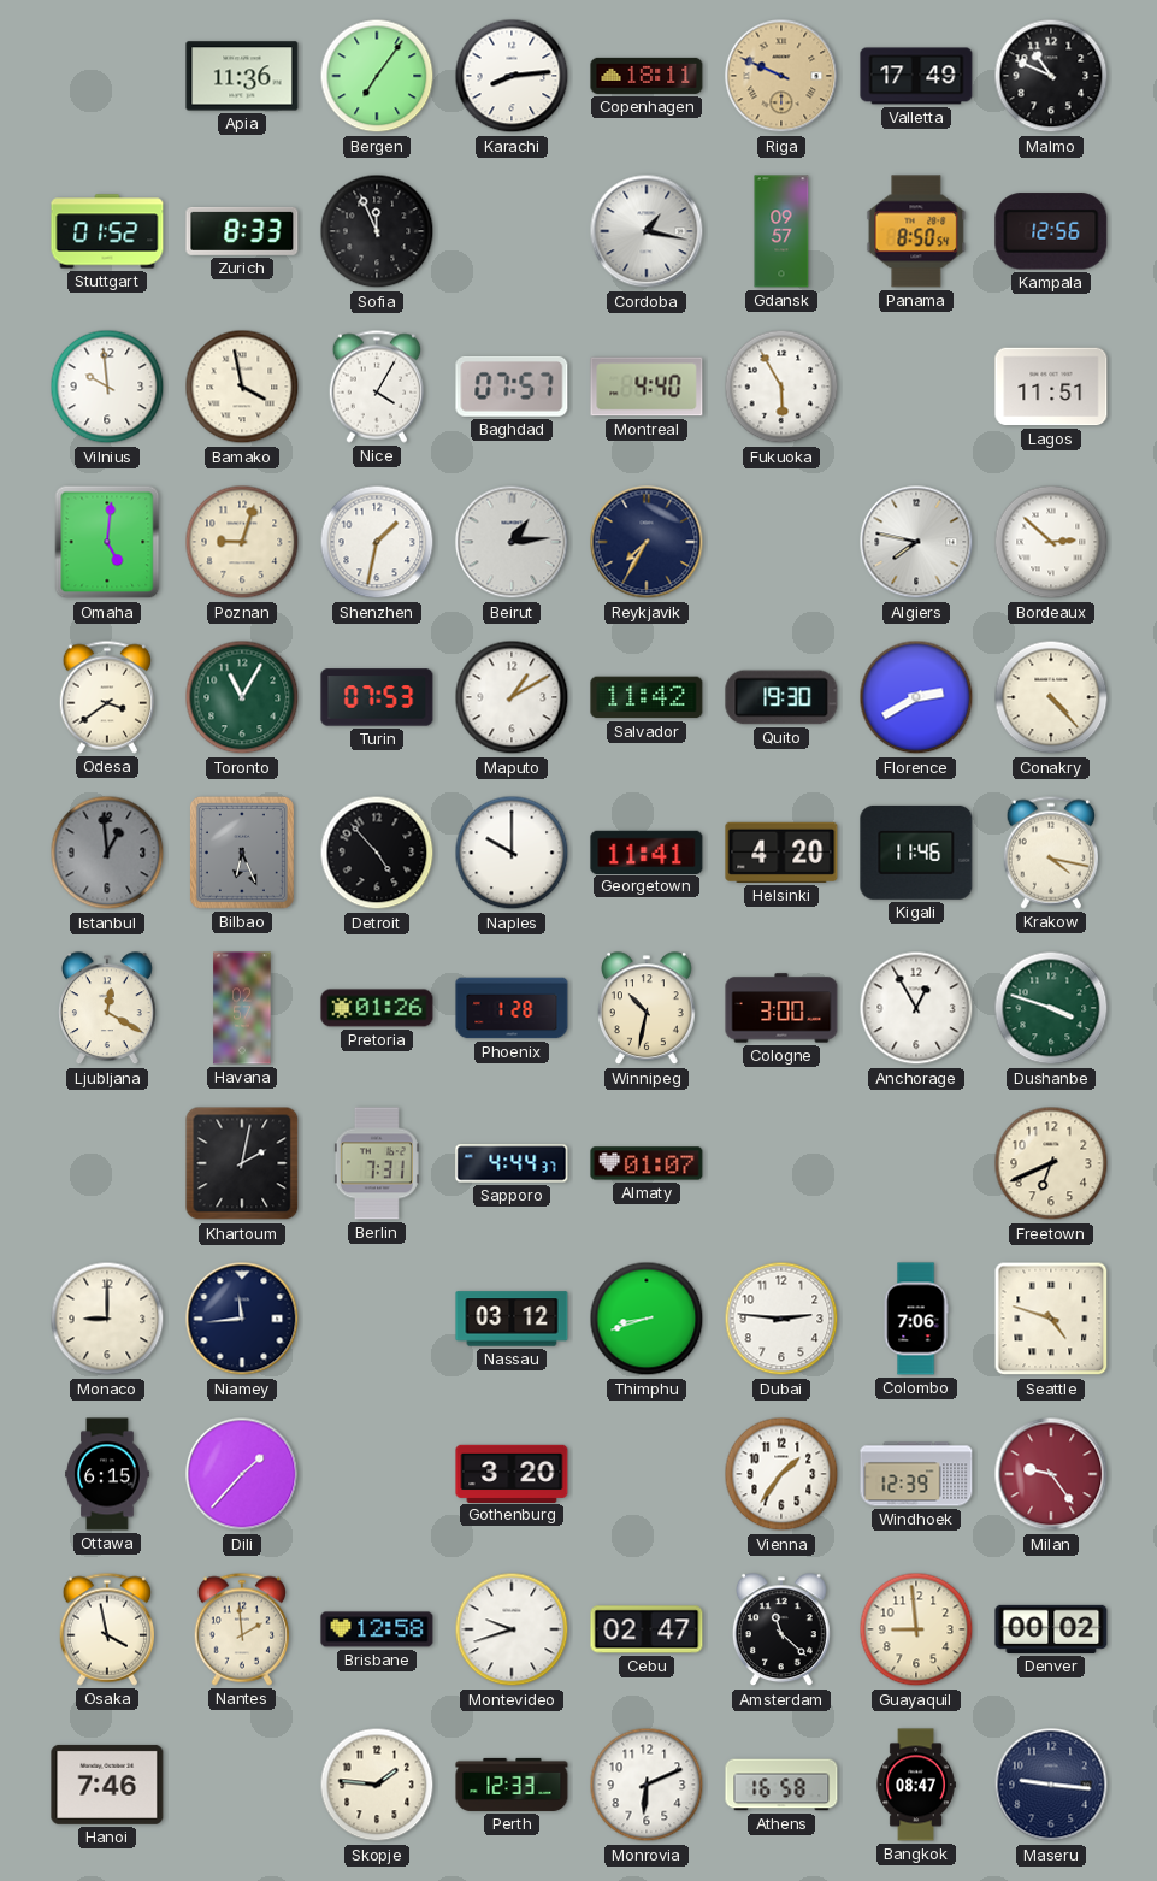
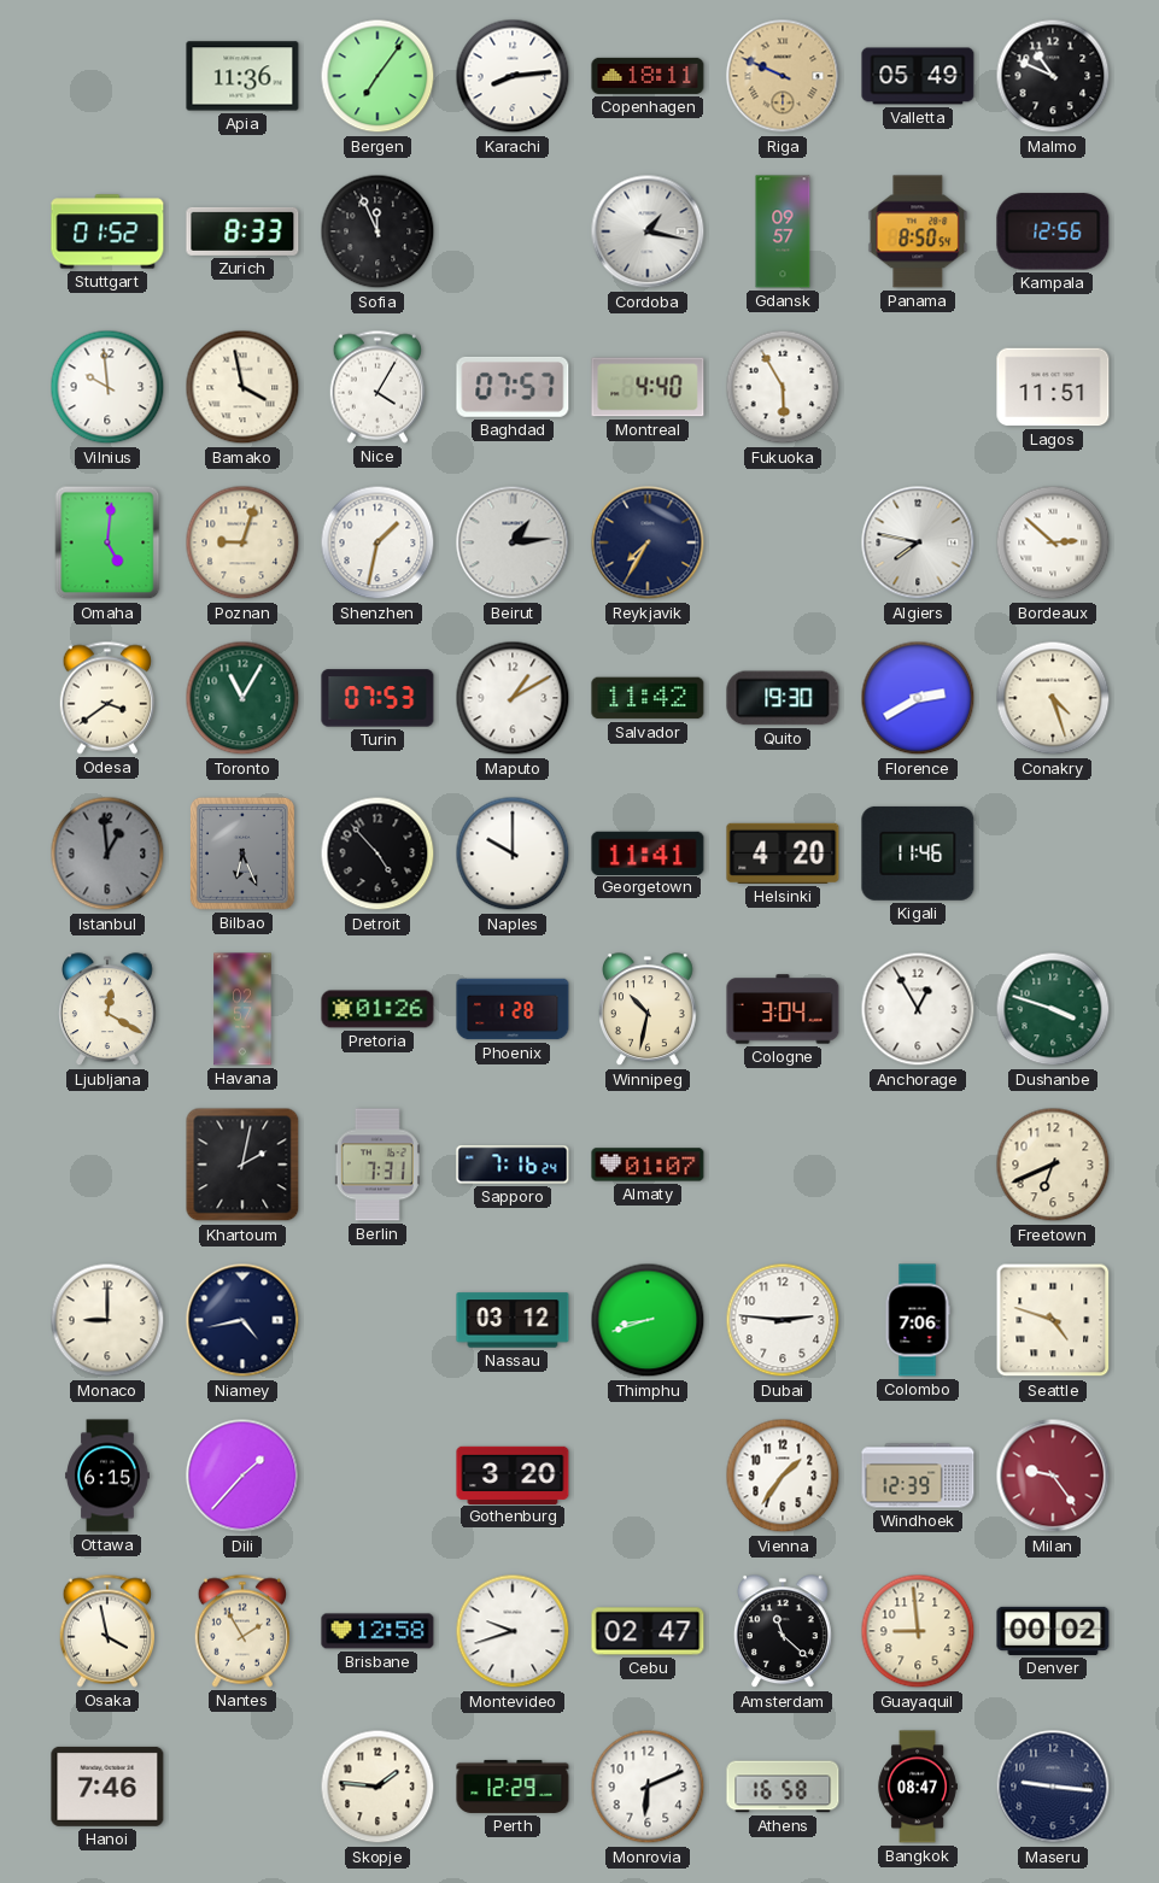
Valletta: 17:49 -> 05:49
Conakry: 4:23 -> 4:27
Krakow: 4:17 -> none
Cologne: 3:00 -> 3:04
Sapporo: 4:44 -> 7:16
Niamey: 11:44 -> 4:43
Nantes: 1:59 -> 1:55
Perth: 12:33 -> 12:29
